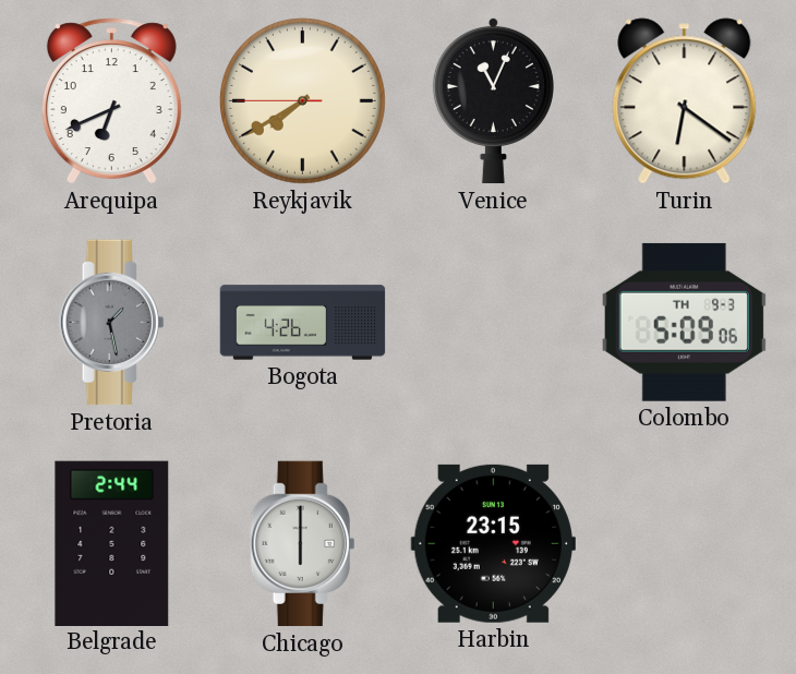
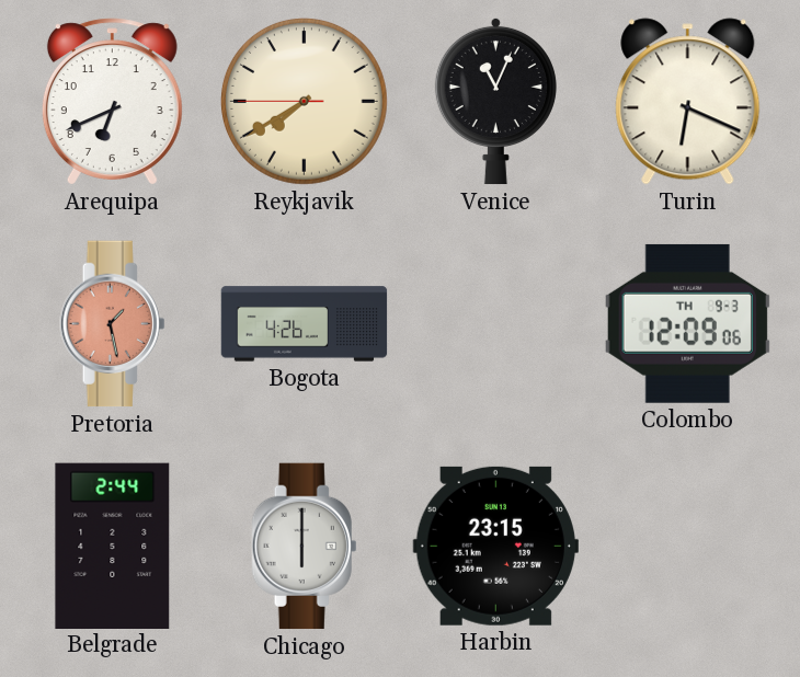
Turin: 6:21 -> 6:19
Pretoria dial: grey -> salmon
Colombo: 5:09 -> 12:09
